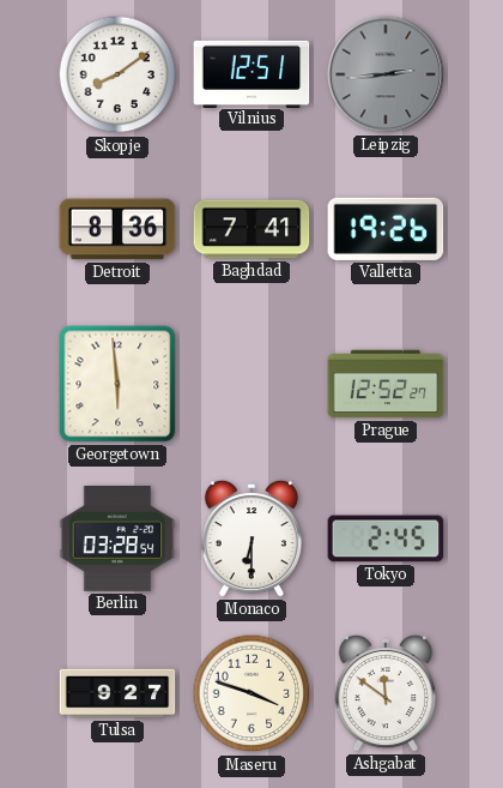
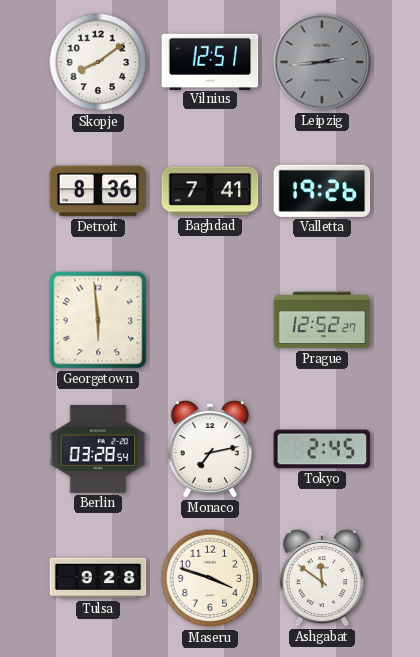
Monaco: 6:30 -> 7:13
Tulsa: 9:27 -> 9:28
